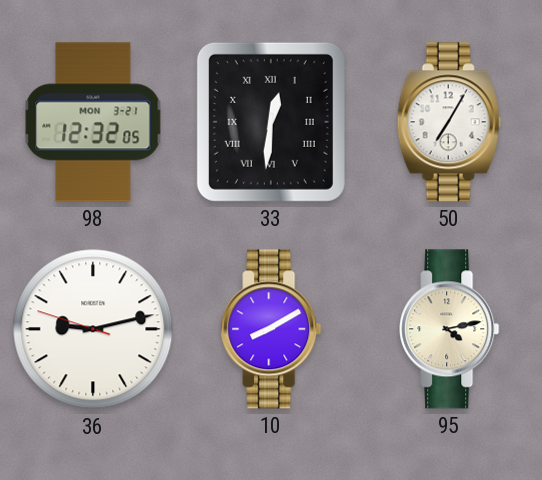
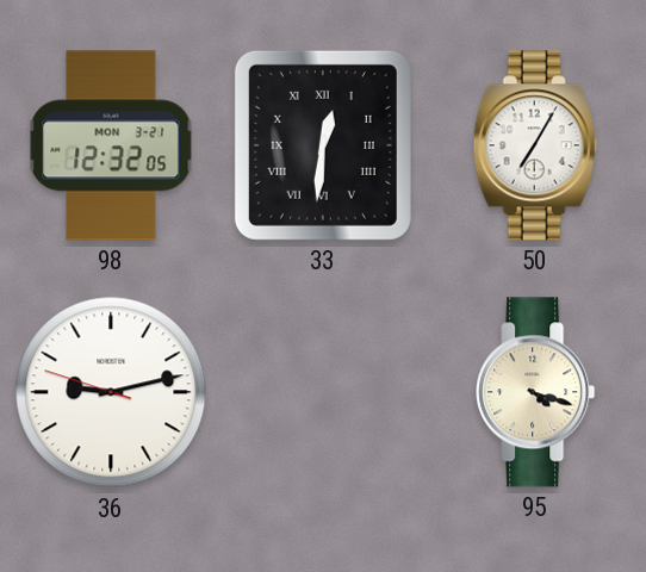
10: 8:10 -> none
95: 4:13 -> 4:18
